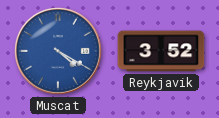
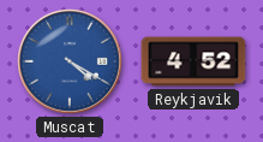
Reykjavik: 3:52 -> 4:52
